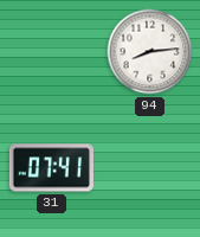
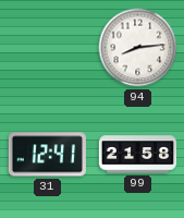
31: 07:41 -> 12:41
99: none -> 21:58
